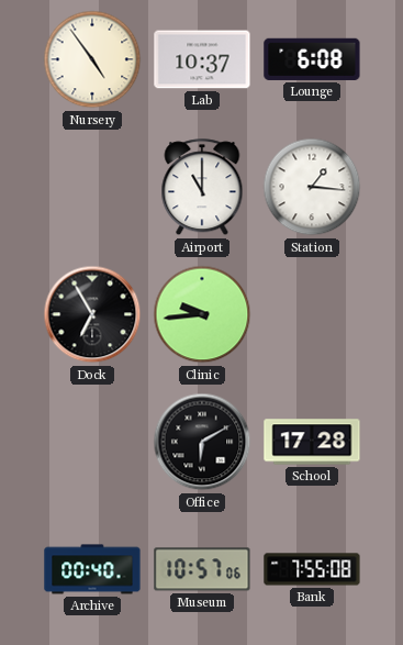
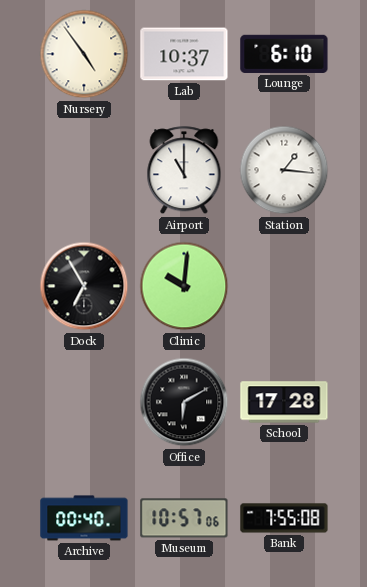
Lounge: 6:08 -> 6:10
Clinic: 9:44 -> 10:01
